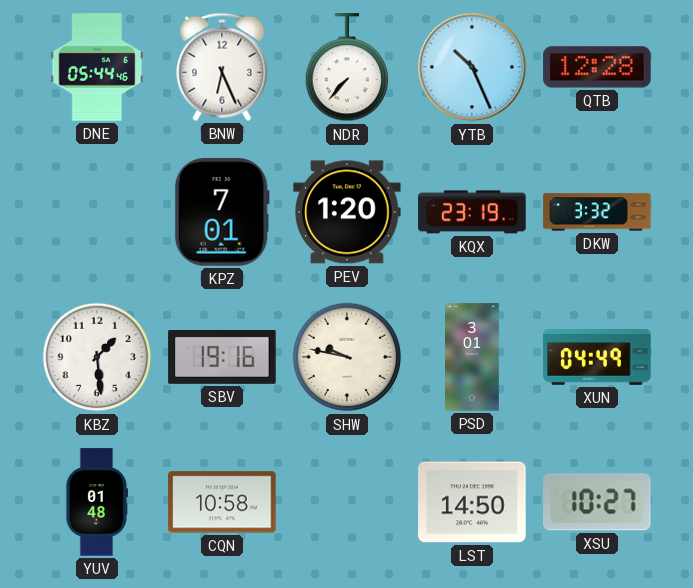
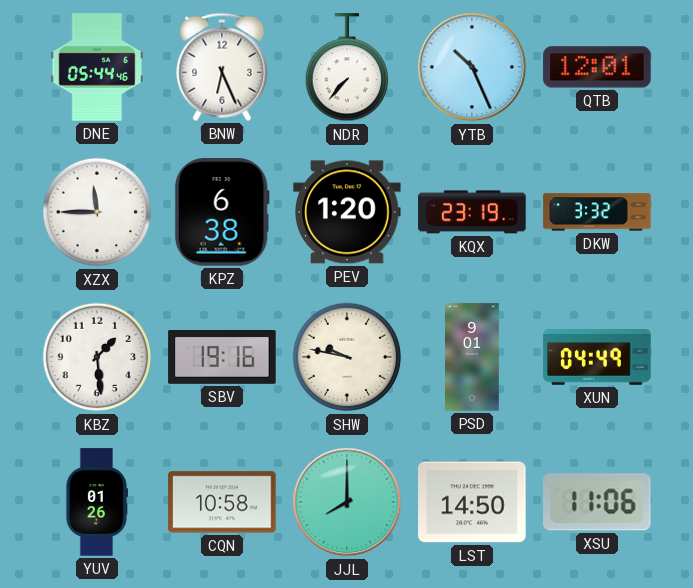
QTB: 12:28 -> 12:01
XZX: none -> 11:45
KPZ: 7:01 -> 6:38
PSD: 3:01 -> 9:01
YUV: 01:48 -> 01:26
JJL: none -> 8:00
XSU: 10:27 -> 11:06
